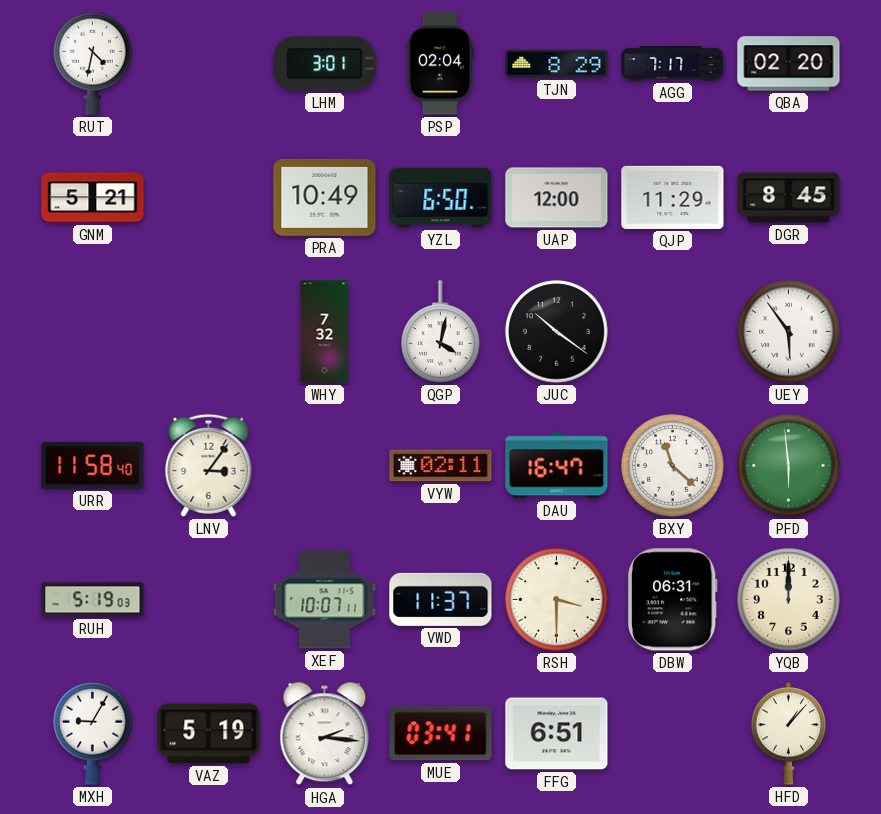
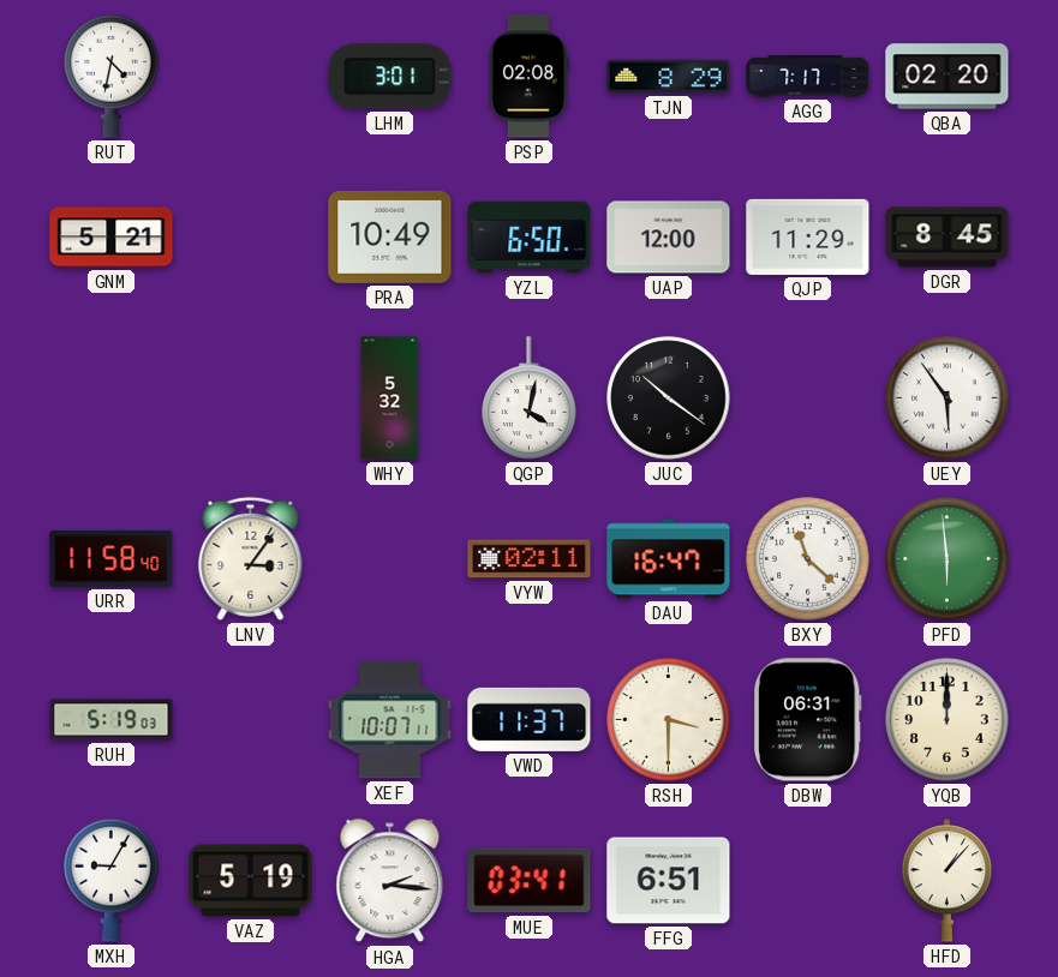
PSP: 02:04 -> 02:08
WHY: 7:32 -> 5:32
